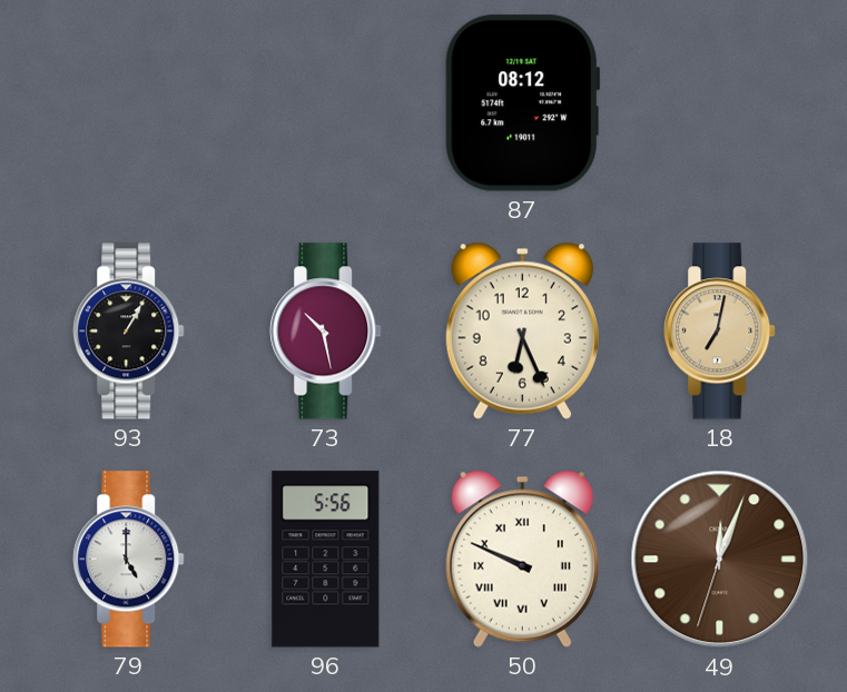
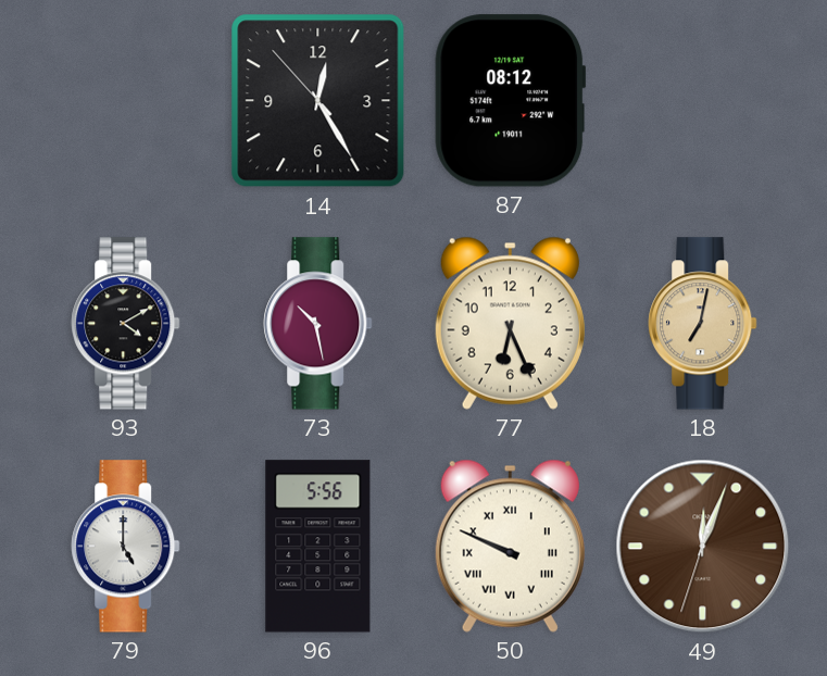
14: none -> 12:24
93: 1:05 -> 4:10
